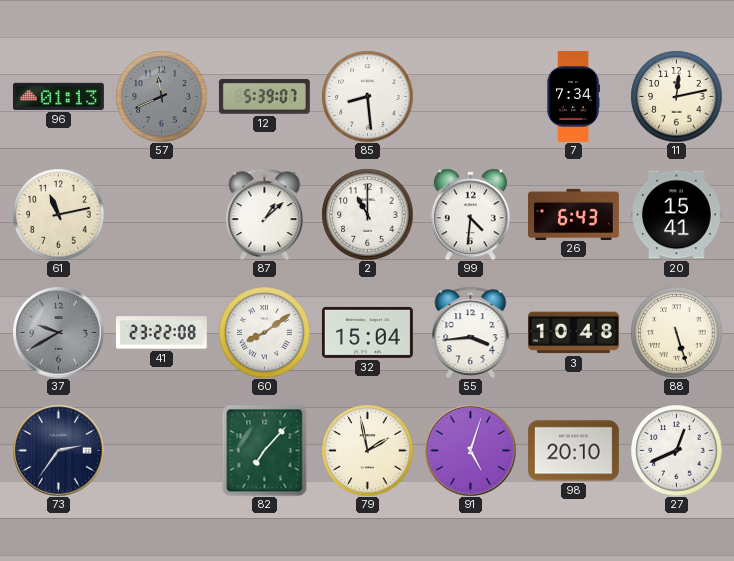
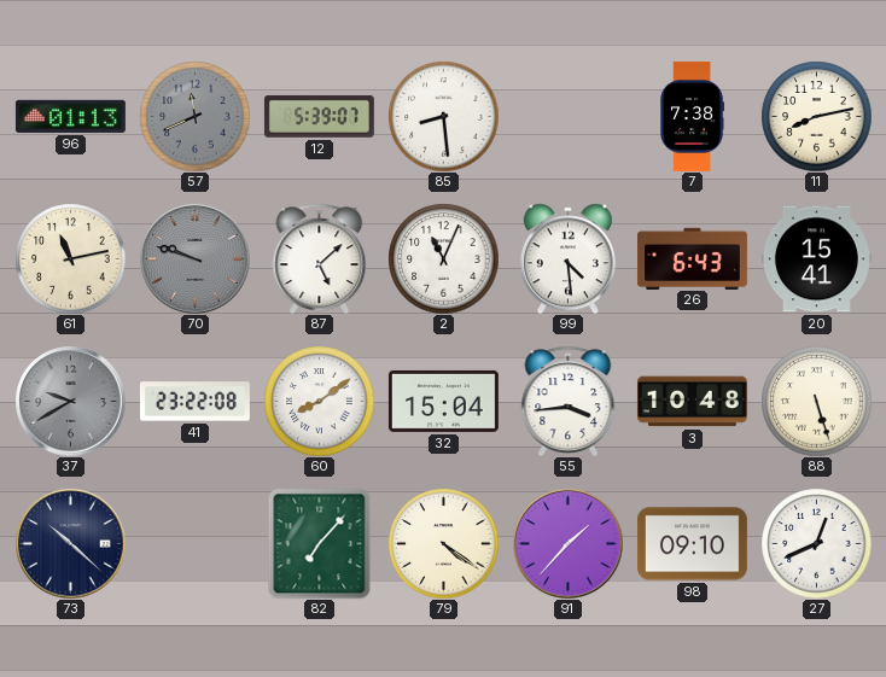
7: 7:34 -> 7:38
11: 12:13 -> 8:13
70: none -> 9:48
87: 1:08 -> 5:08
2: 11:00 -> 11:04
99: 4:31 -> 4:29
73: 2:36 -> 10:22
79: 1:58 -> 4:21
91: 5:03 -> 1:37
98: 20:10 -> 09:10
